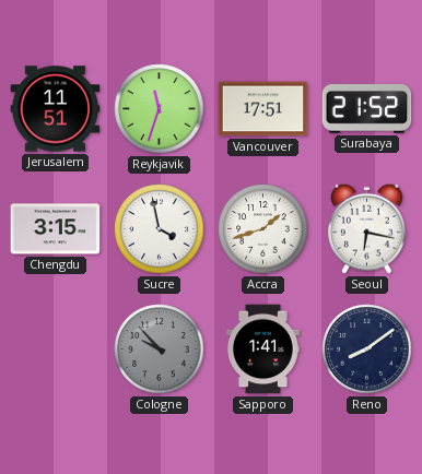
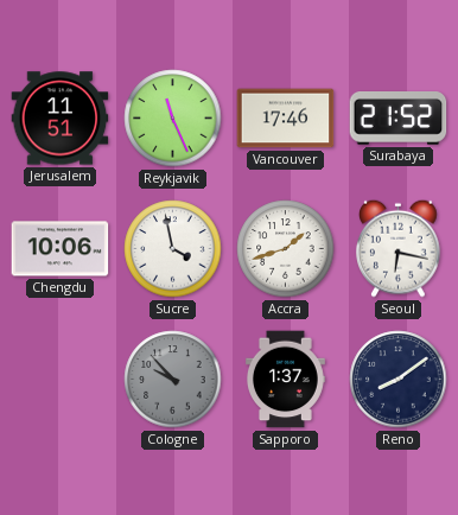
Reykjavik: 11:33 -> 11:26
Vancouver: 17:51 -> 17:46
Chengdu: 3:15 -> 10:06
Sapporo: 1:41 -> 1:37
